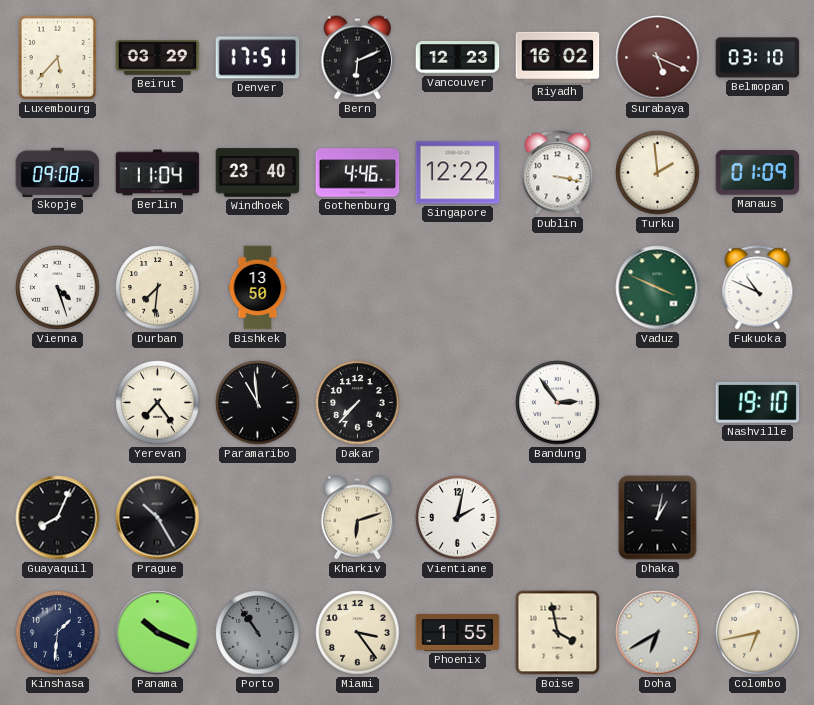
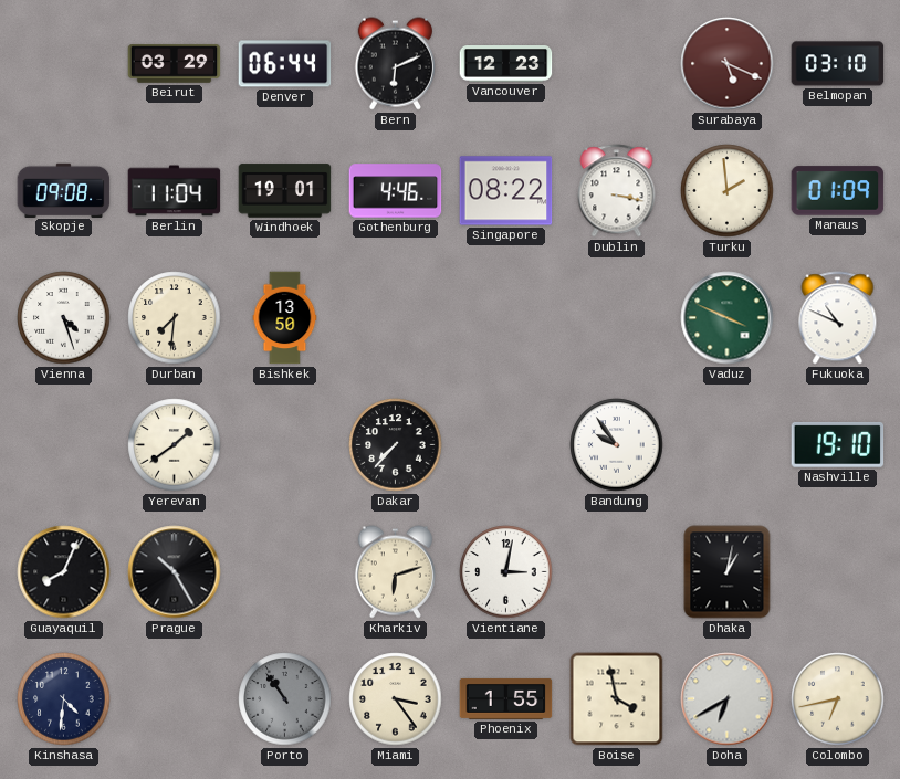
Luxembourg: 5:37 -> none
Denver: 17:51 -> 06:44
Riyadh: 16:02 -> none
Windhoek: 23:40 -> 19:01
Singapore: 12:22 -> 08:22
Yerevan: 7:24 -> 1:39
Paramaribo: 10:59 -> none
Bandung: 2:54 -> 9:54
Vientiane: 2:02 -> 3:02
Kinshasa: 1:31 -> 4:31
Panama: 10:19 -> none
